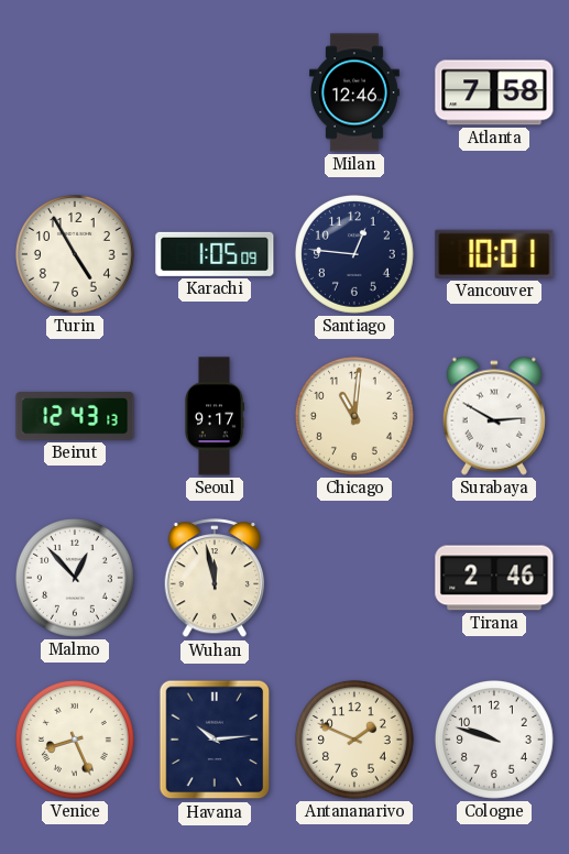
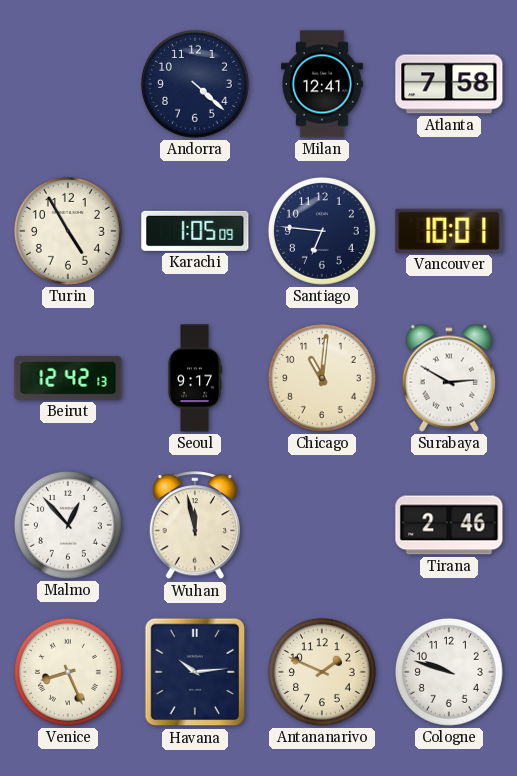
Andorra: none -> 4:22
Milan: 12:46 -> 12:41
Santiago: 12:46 -> 6:46
Beirut: 12:43 -> 12:42
